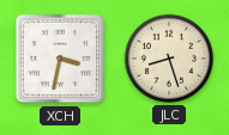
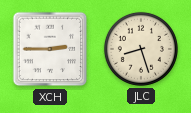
XCH: 3:32 -> 2:45
